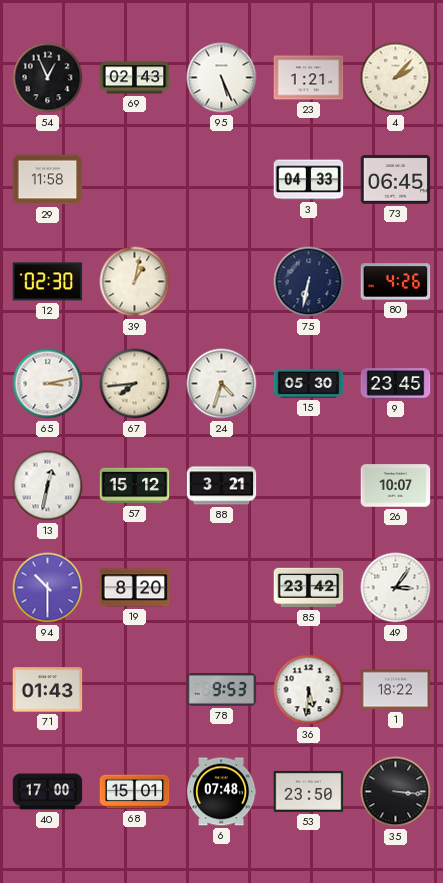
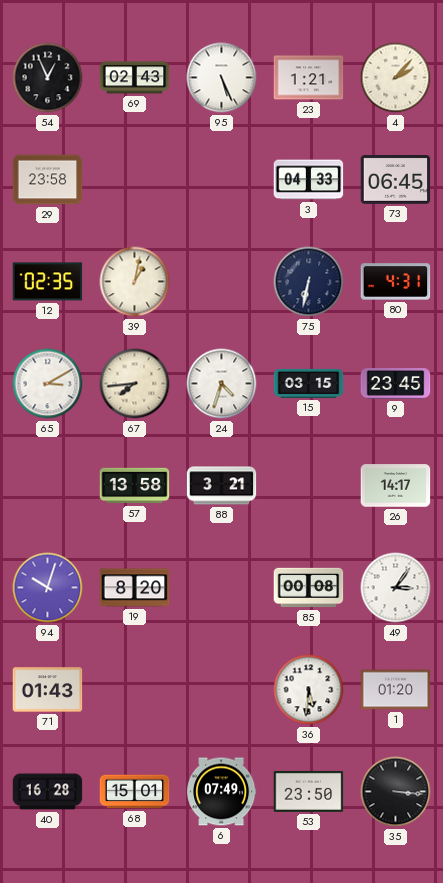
29: 11:58 -> 23:58
12: 02:30 -> 02:35
80: 4:26 -> 4:31
65: 3:13 -> 3:10
15: 05:30 -> 03:15
13: 12:32 -> none
57: 15:12 -> 13:58
26: 10:07 -> 14:17
94: 10:30 -> 10:03
85: 23:42 -> 00:08
78: 9:53 -> none
1: 18:22 -> 01:20
40: 17:00 -> 16:28
6: 07:48 -> 07:49
